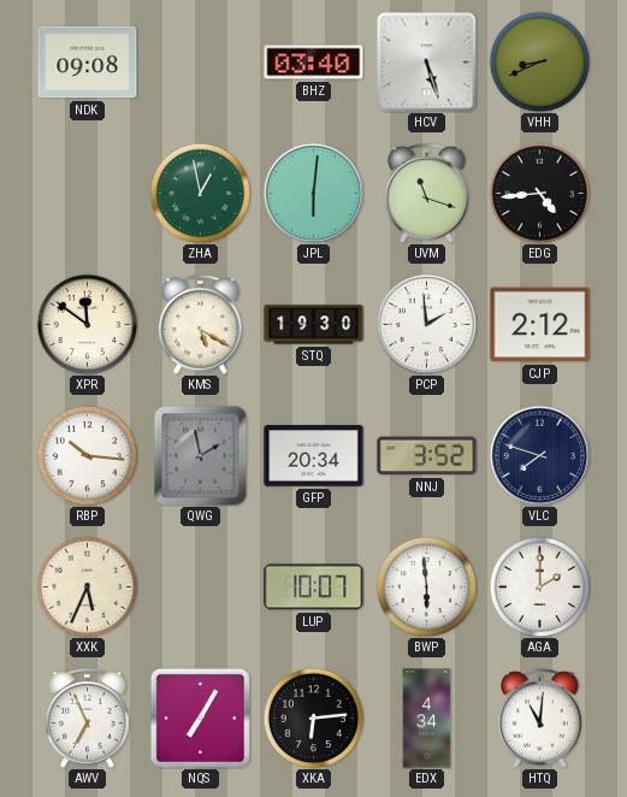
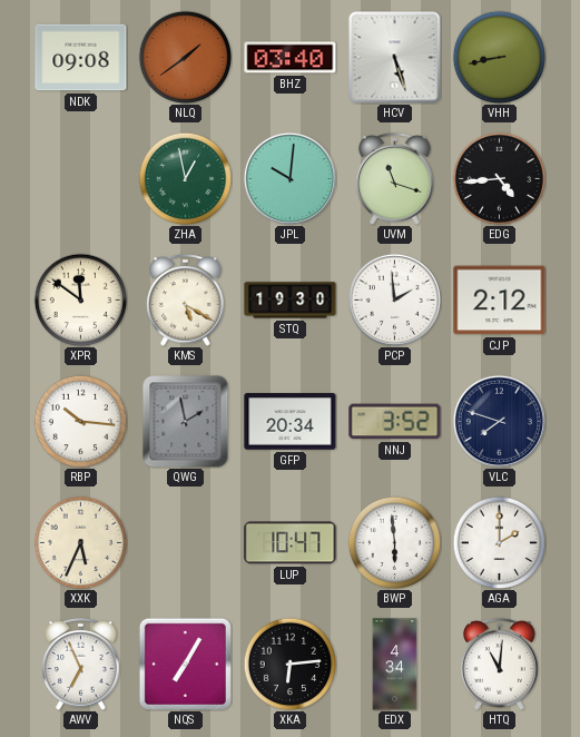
NLQ: none -> 1:39
VHH: 8:41 -> 8:43
JPL: 6:01 -> 10:01
LUP: 10:07 -> 10:47
